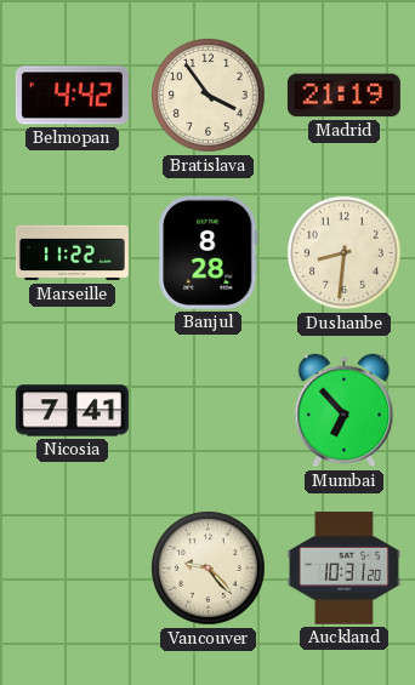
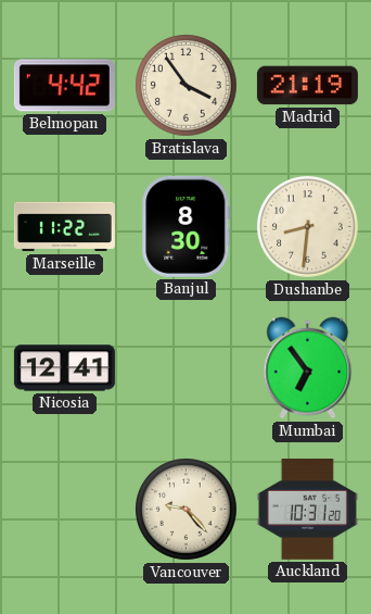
Banjul: 8:28 -> 8:30
Nicosia: 7:41 -> 12:41
Mumbai: 6:53 -> 6:54
